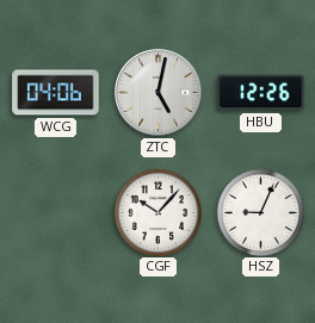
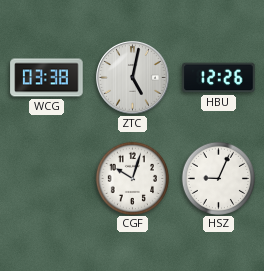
WCG: 04:06 -> 03:38
CGF: 10:07 -> 10:03
